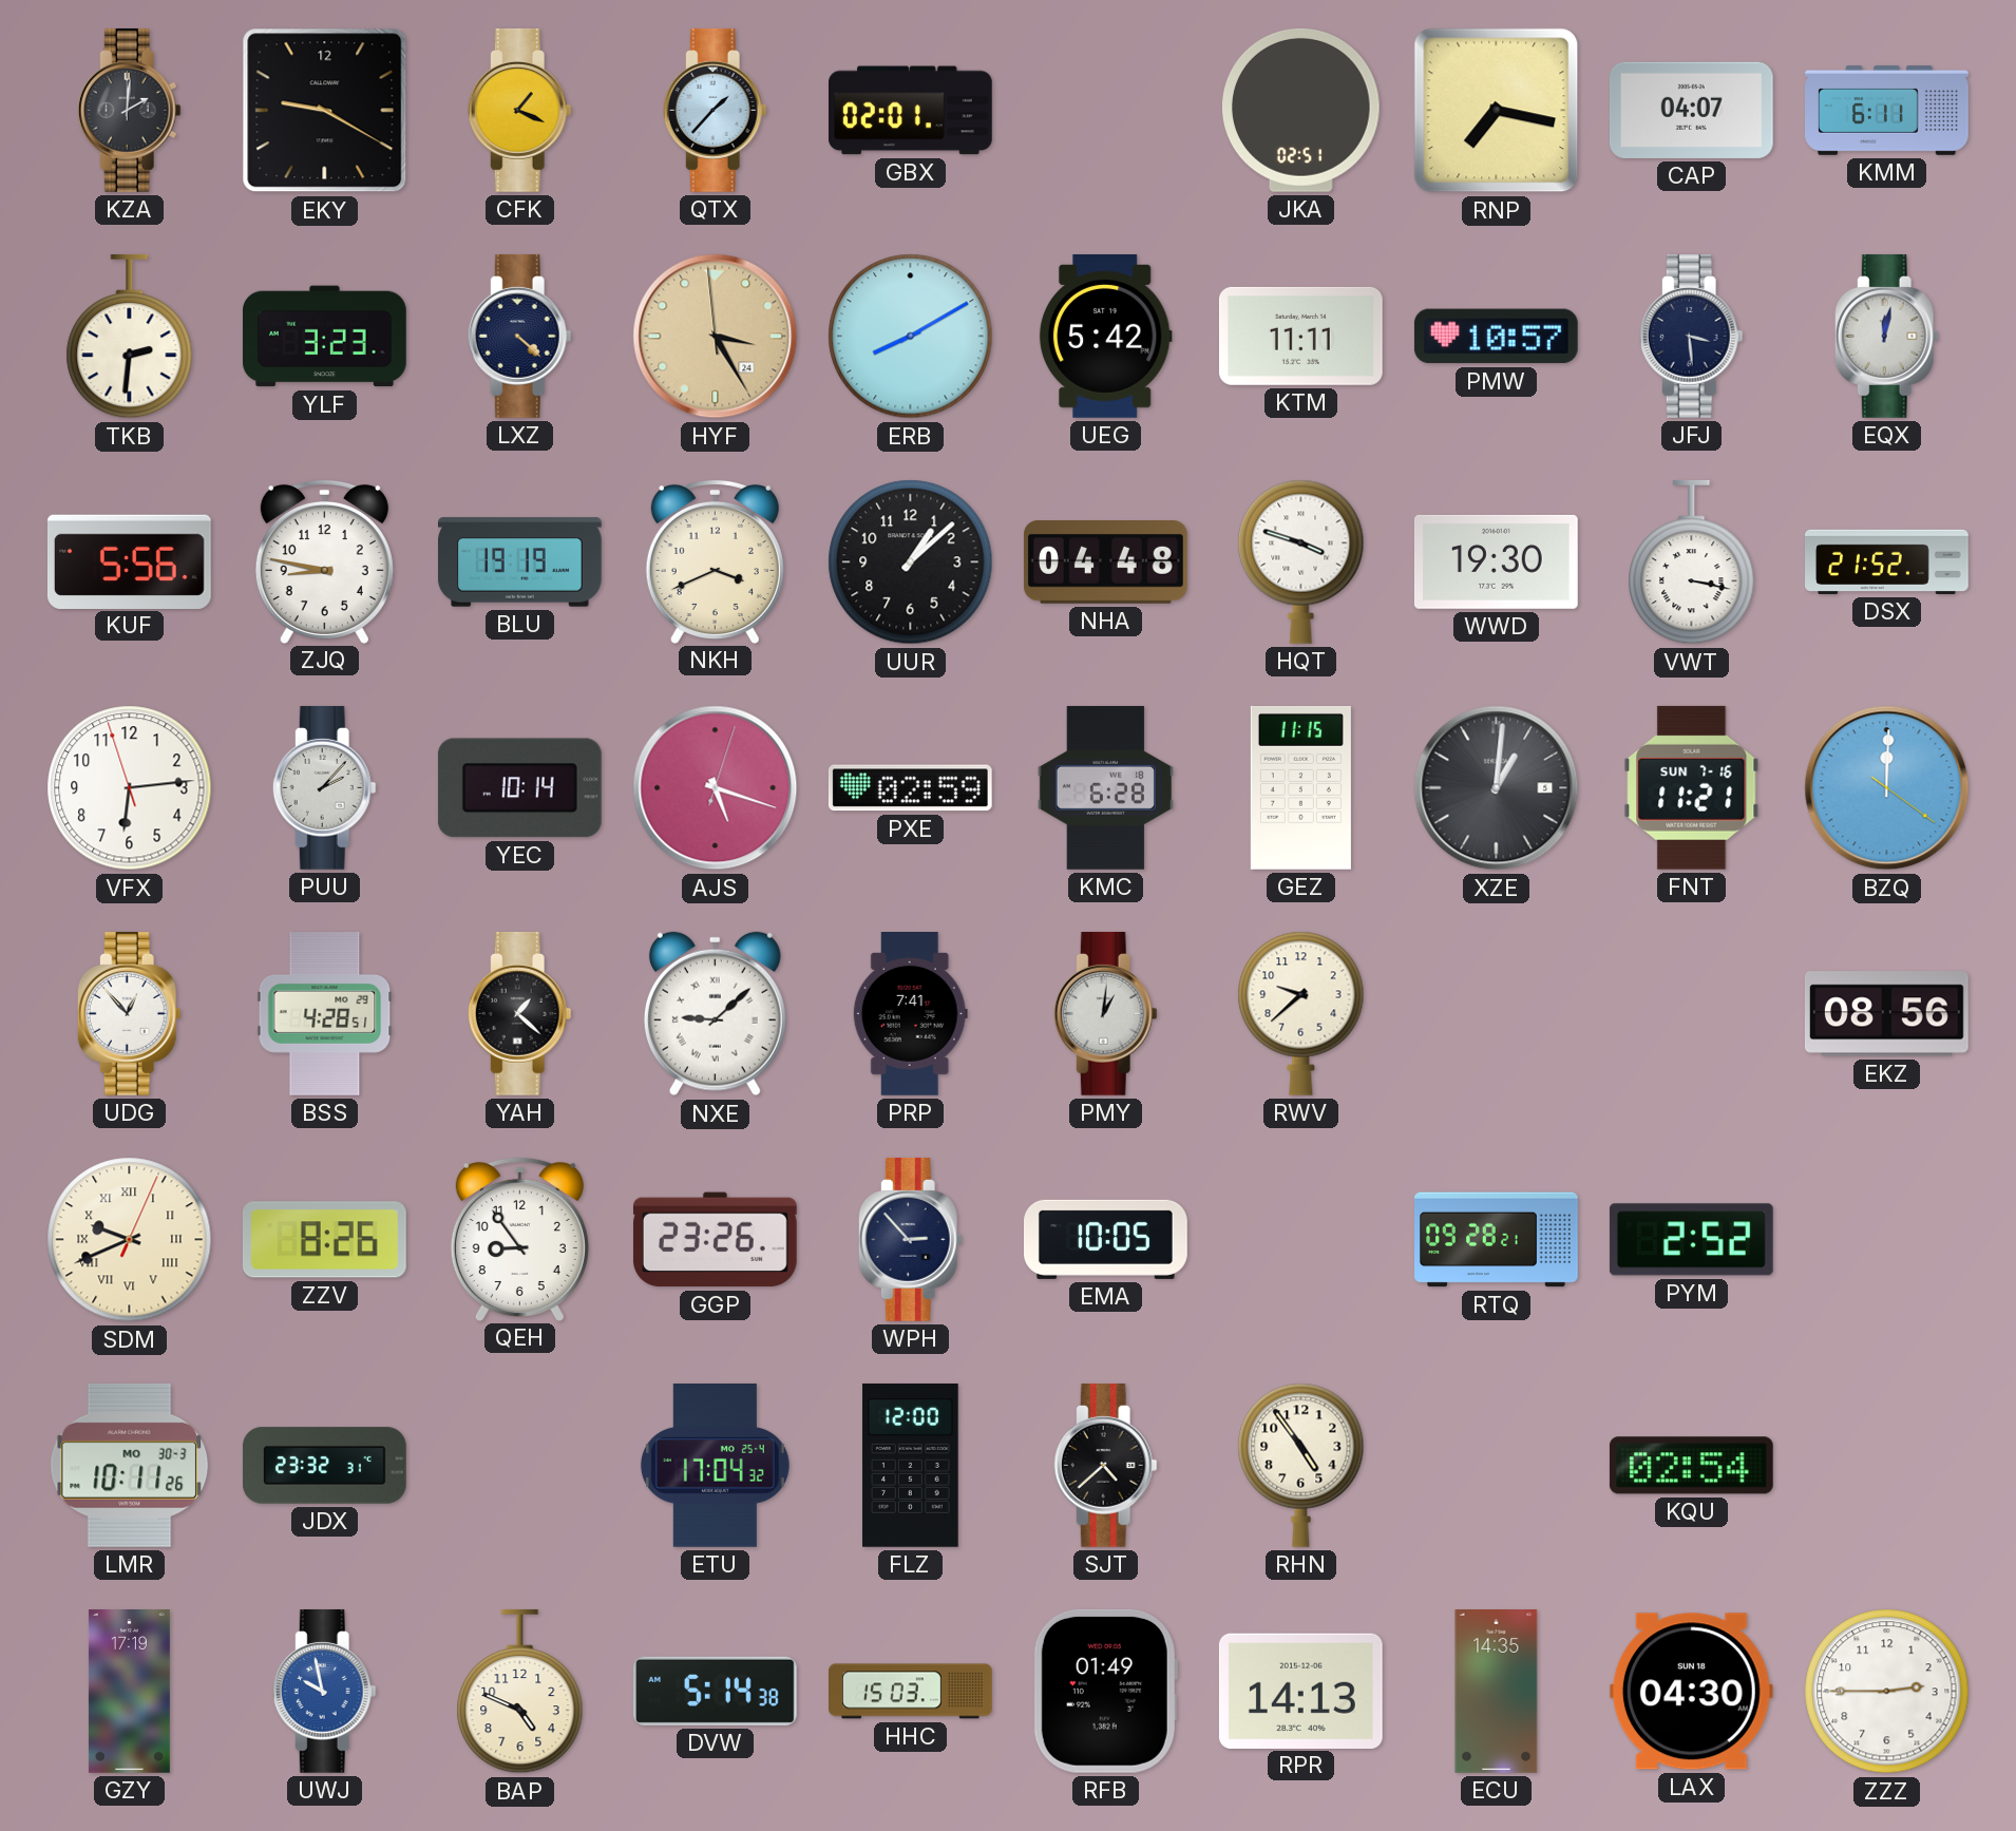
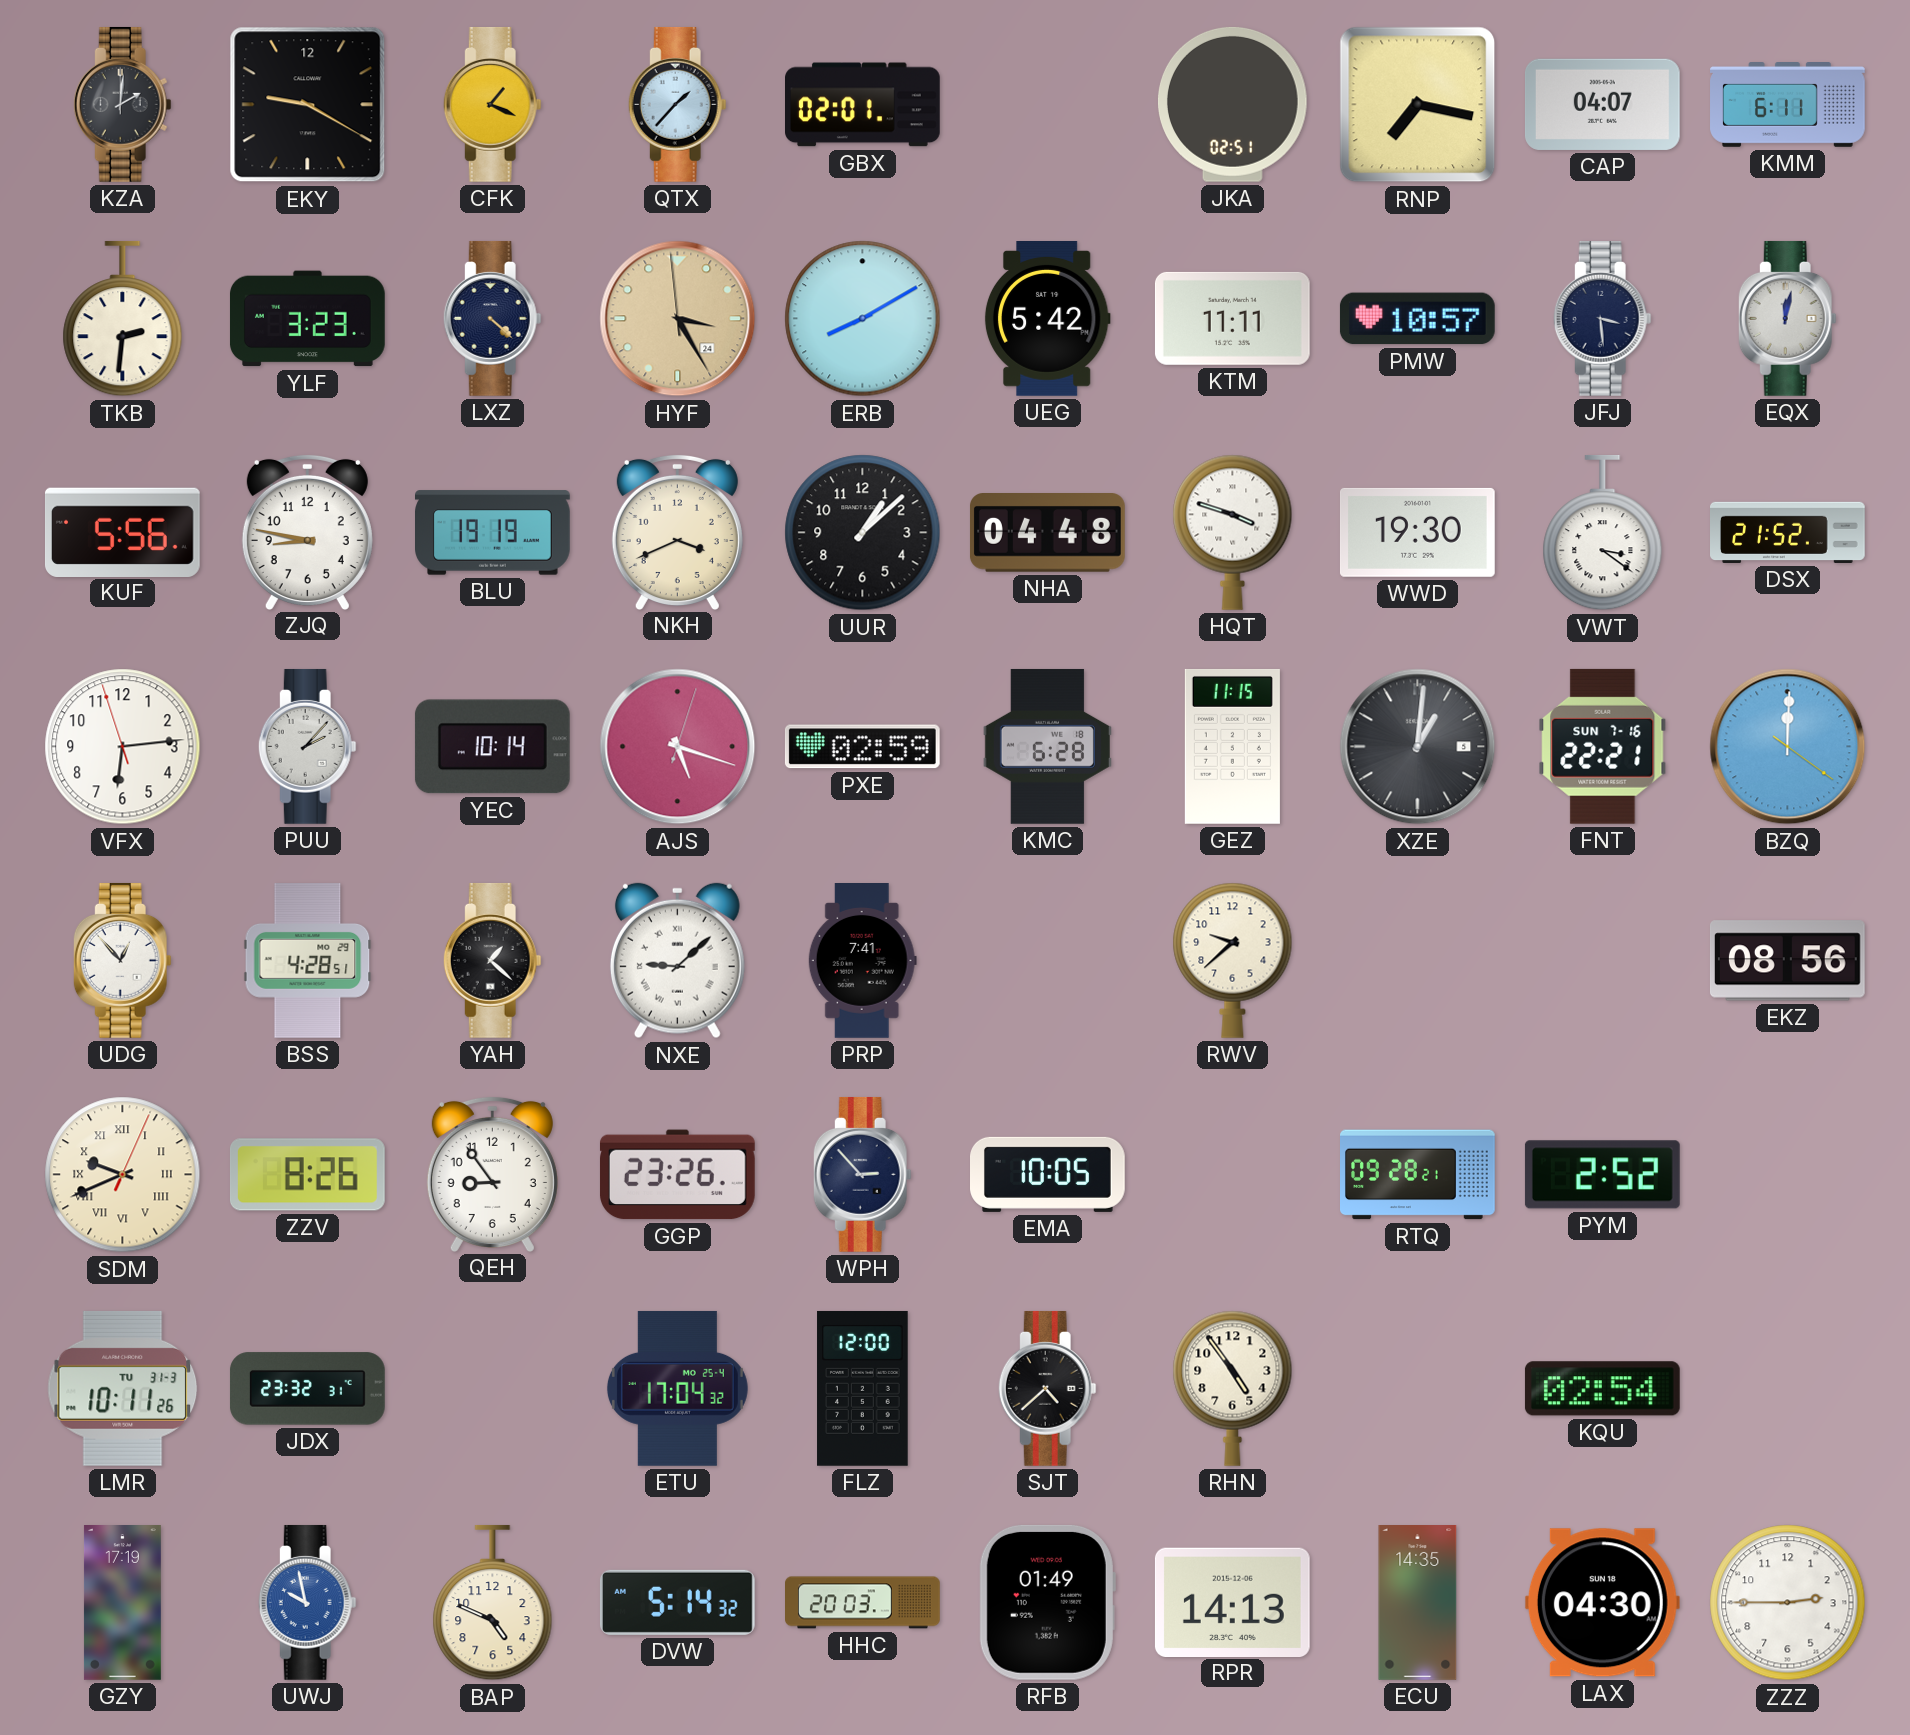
VWT: 3:17 -> 3:21
FNT: 11:21 -> 22:21
PMY: 1:01 -> none
LMR date: MO 30-3 -> TU 31-3
DVW: 5:14:38 -> 5:14:32
HHC: 15:03 -> 20:03
